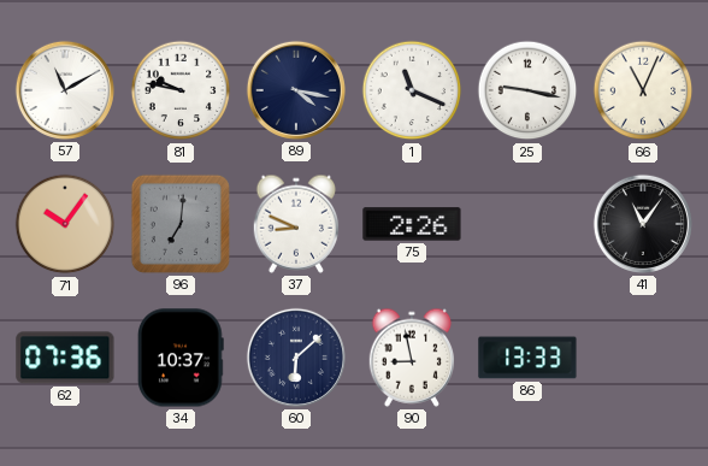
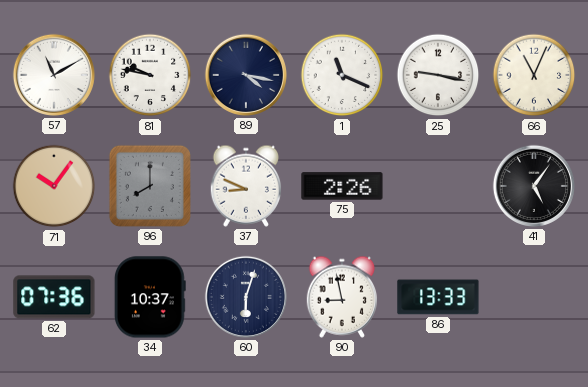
96: 7:01 -> 8:00
41: 11:06 -> 5:06
60: 6:08 -> 6:03
